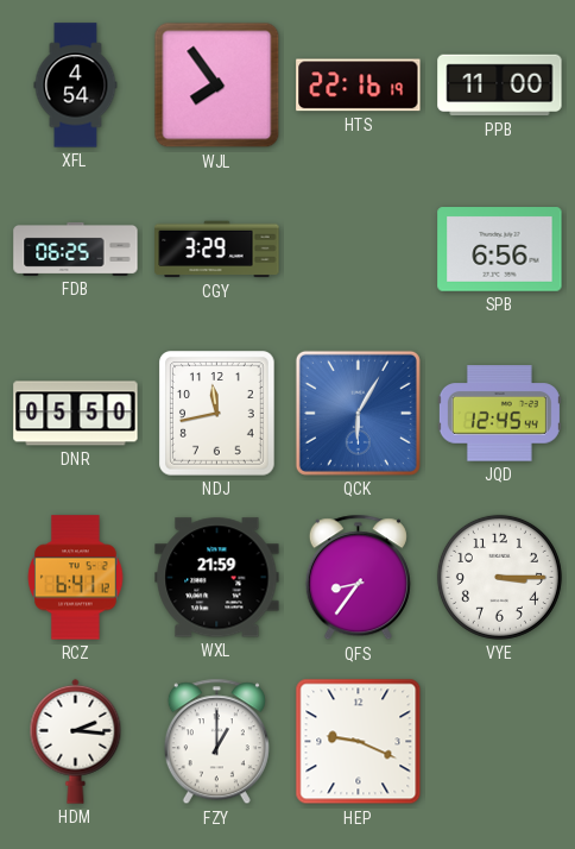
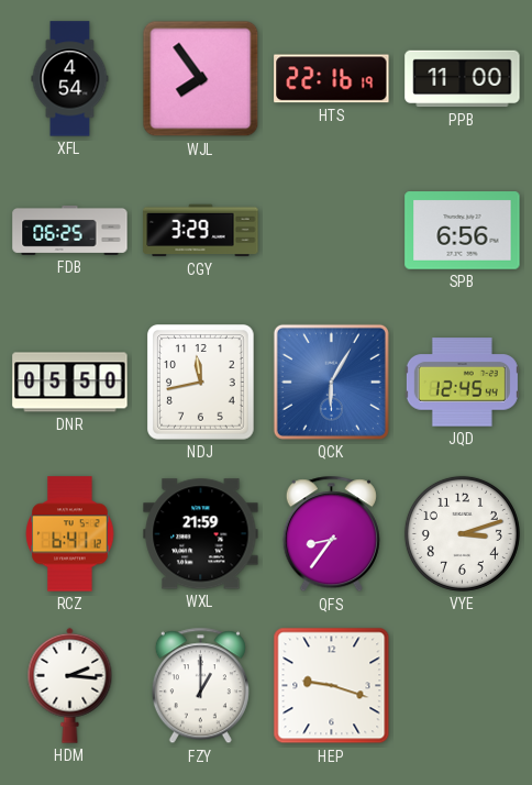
VYE: 3:15 -> 3:12
HEP: 9:19 -> 9:18
